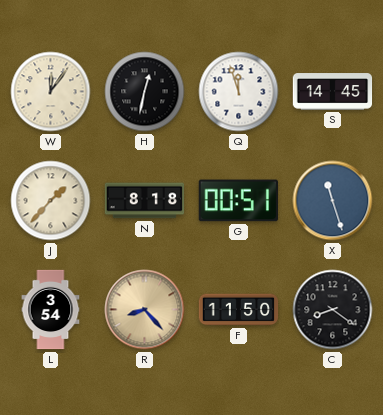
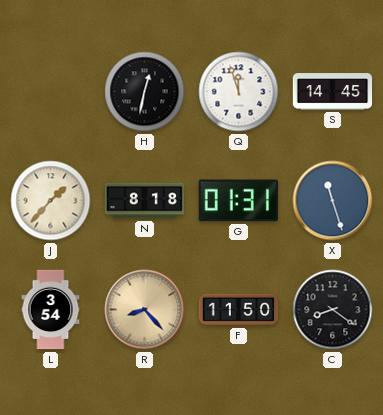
W: 12:06 -> none
G: 00:51 -> 01:31
